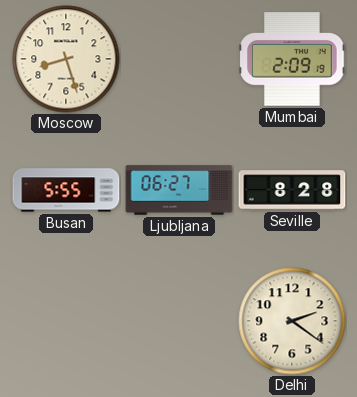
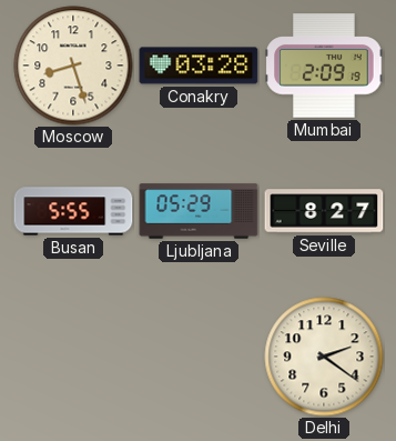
Conakry: none -> 03:28
Ljubljana: 06:27 -> 05:29
Seville: 8:28 -> 8:27
